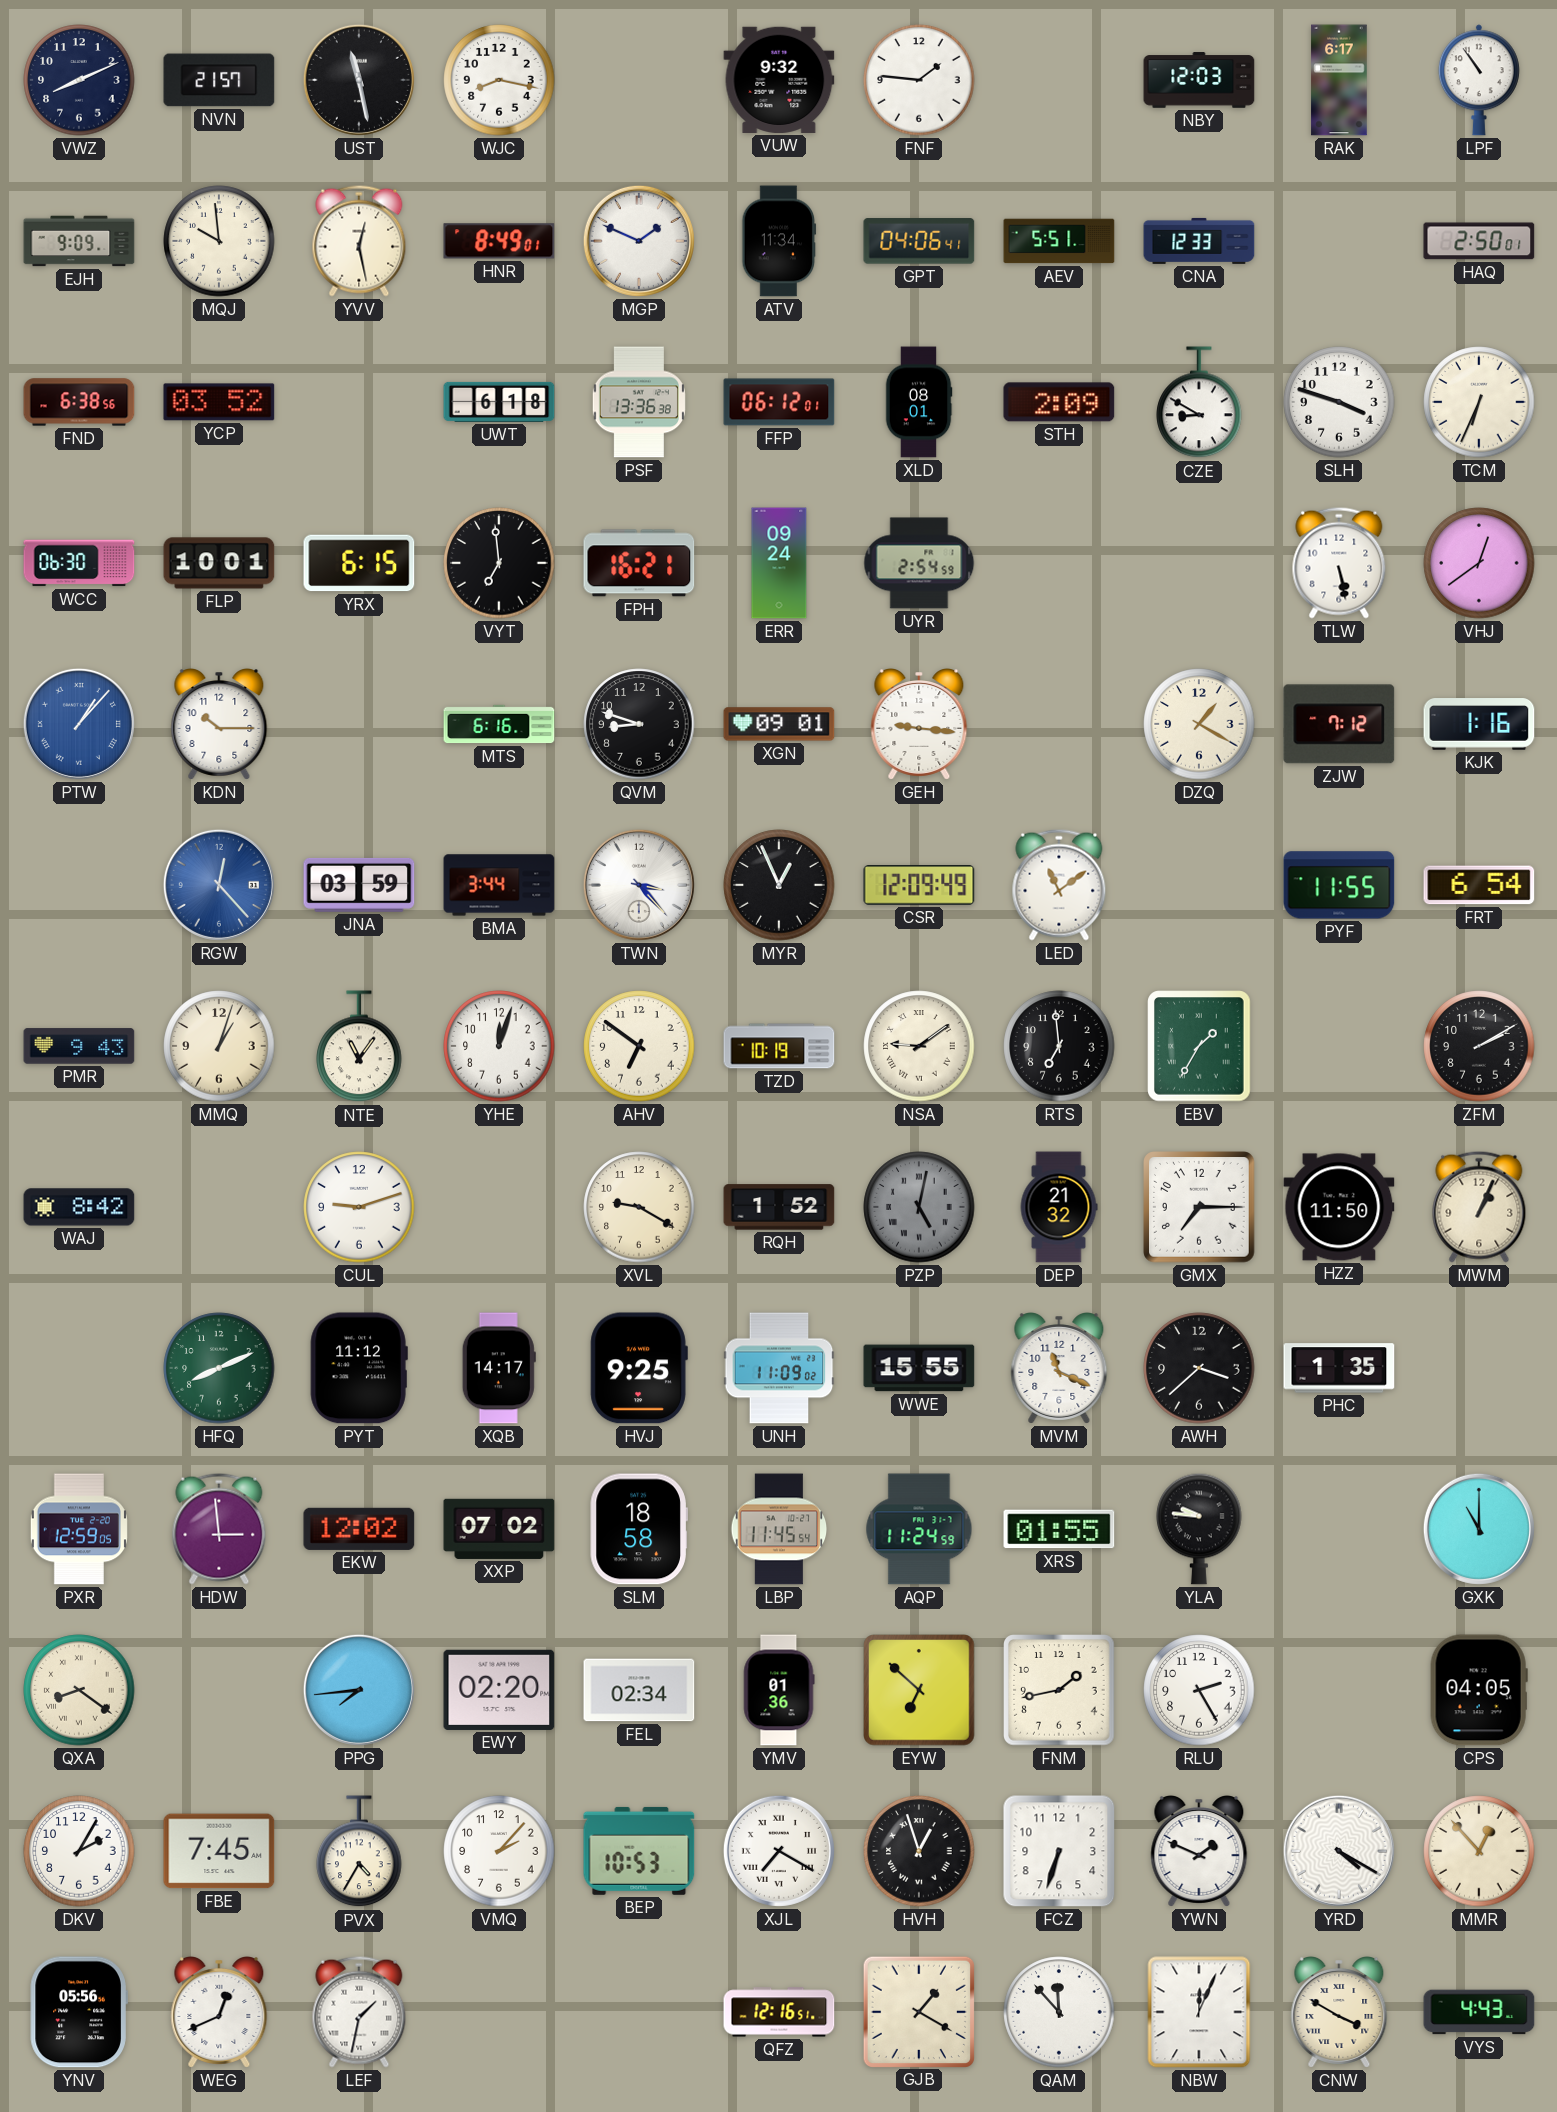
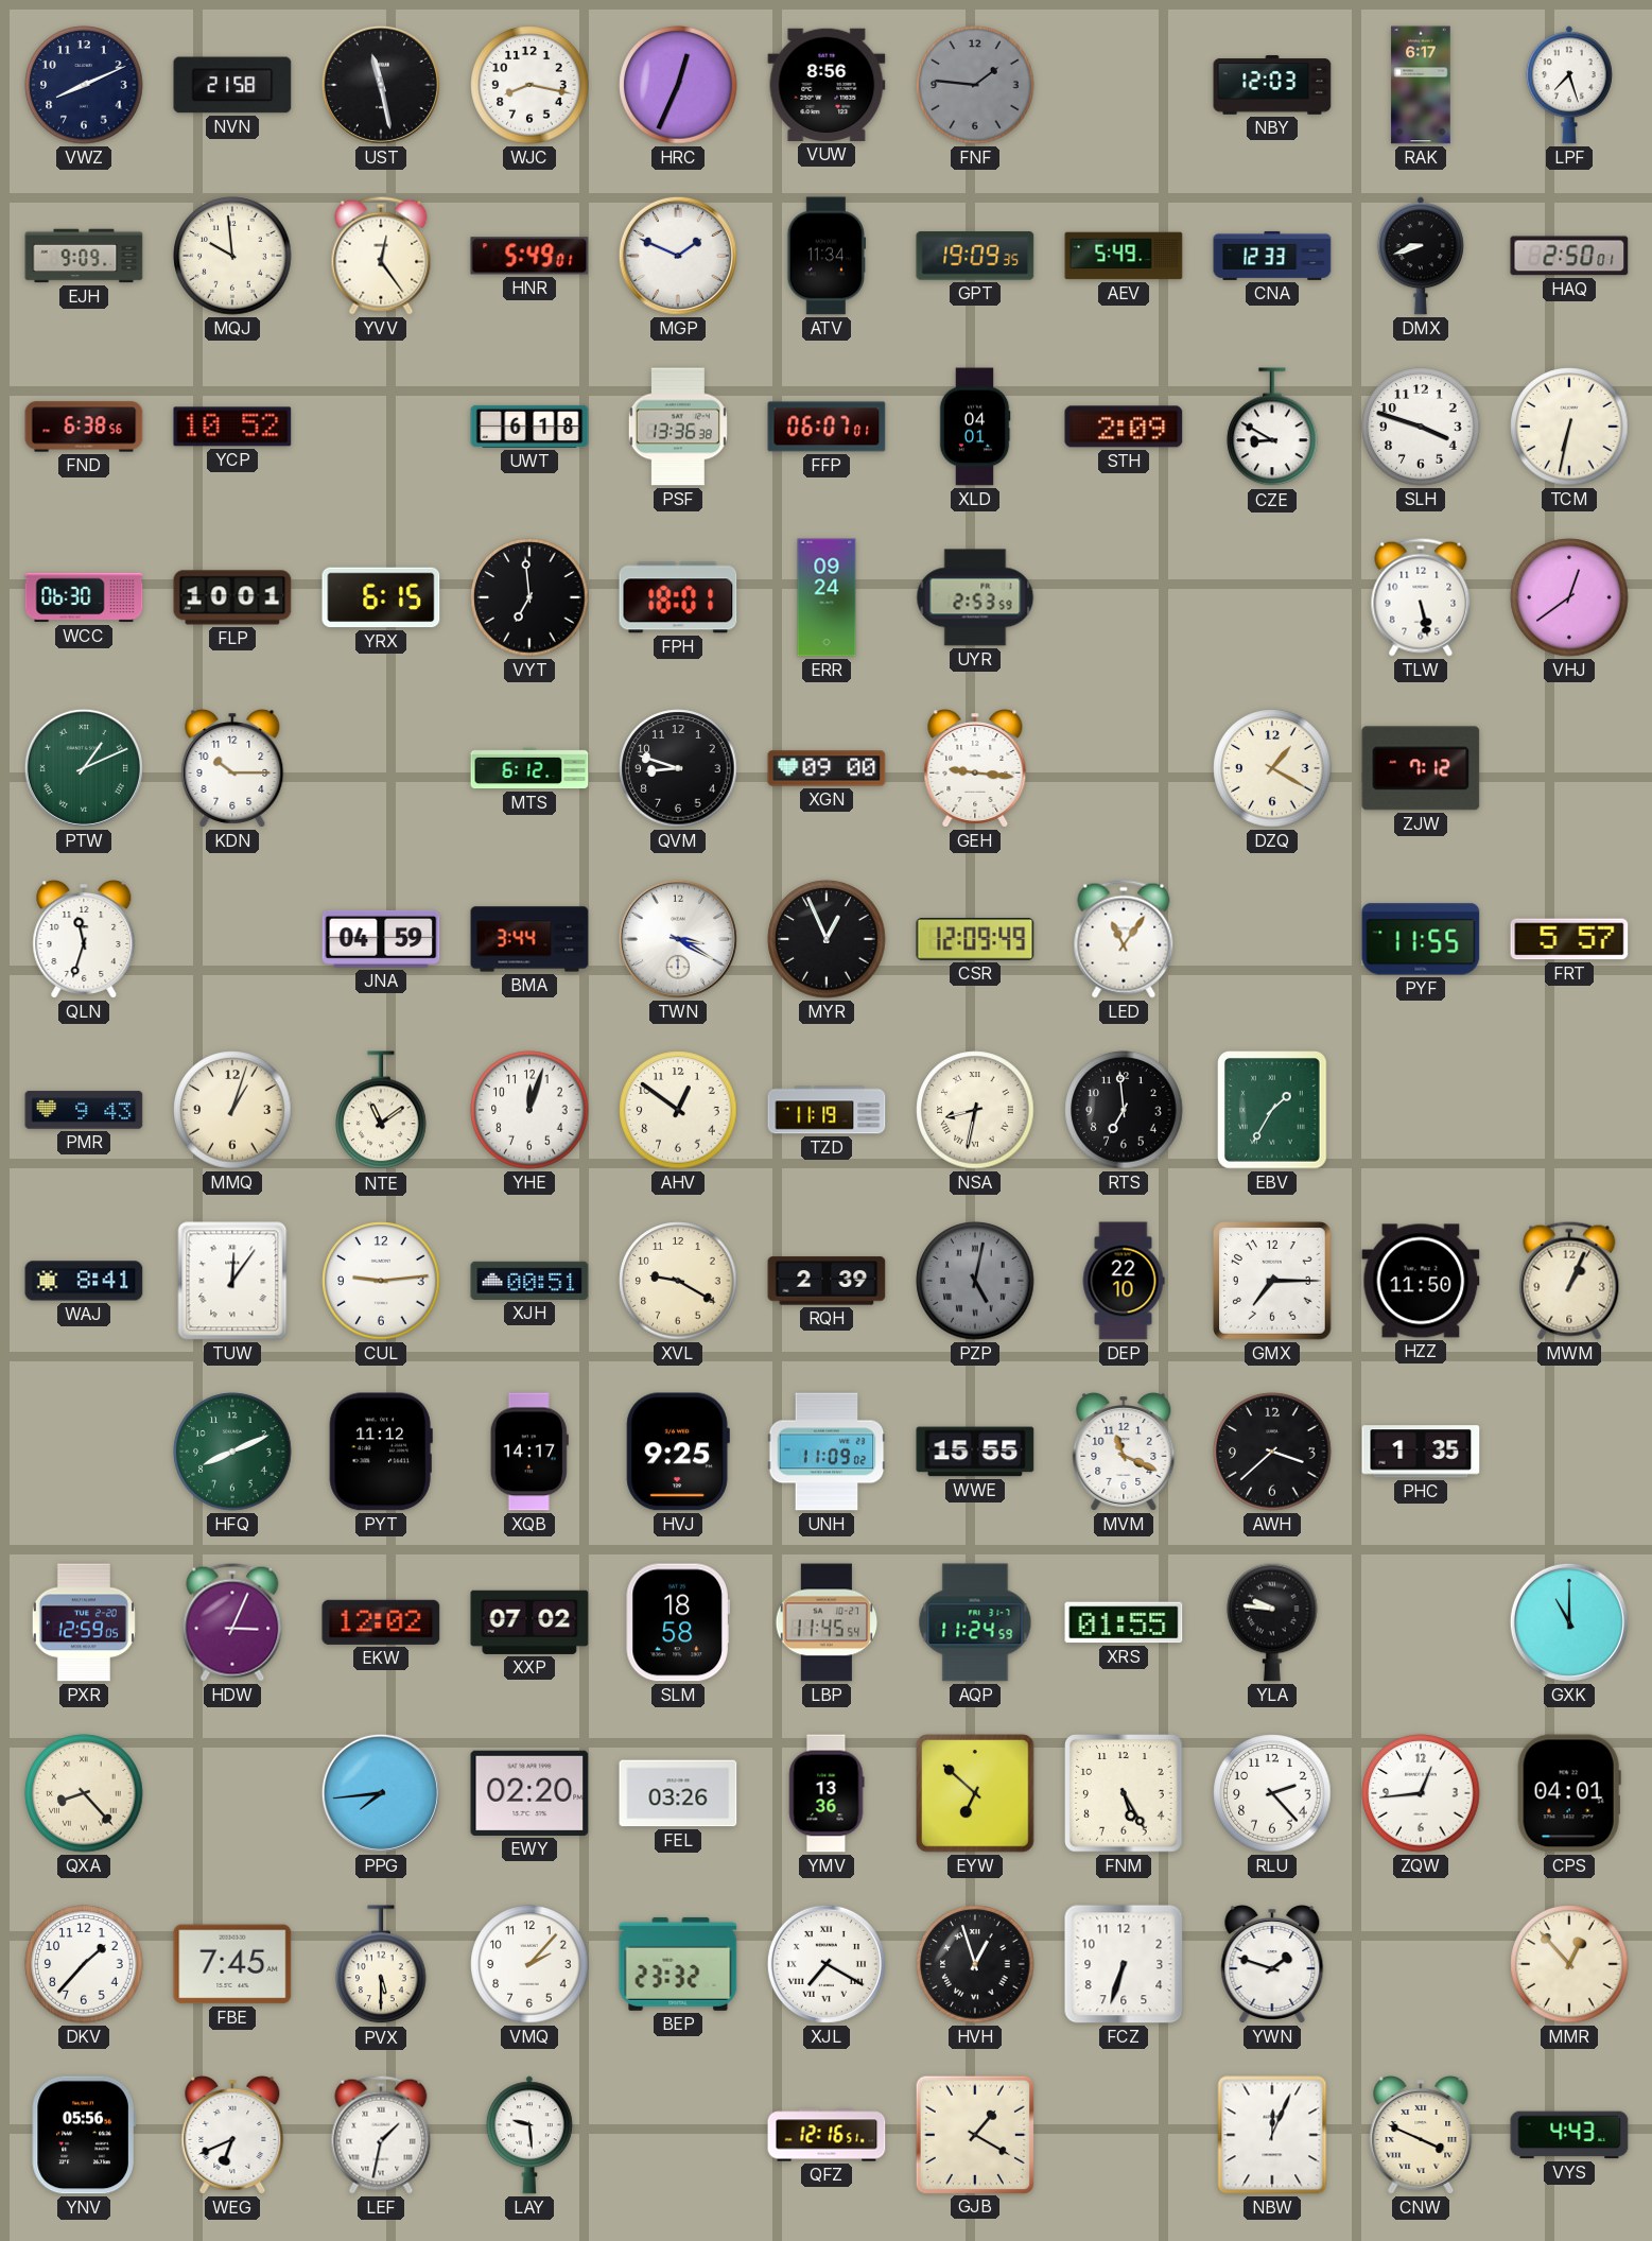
NVN: 21:57 -> 21:58
HRC: none -> 12:34
VUW: 9:32 -> 8:56
FNF dial: white -> grey
LPF: 10:54 -> 7:27
YVV: 12:28 -> 12:24
HNR: 8:49 -> 5:49
GPT: 04:06 -> 19:09
AEV: 5:51 -> 5:49
DMX: none -> 8:42
YCP: 03:52 -> 10:52
FFP: 06:12 -> 06:07
XLD: 08:01 -> 04:01
TCM: 6:34 -> 6:32
FPH: 16:21 -> 18:01
UYR: 2:54 -> 2:53
PTW: 1:07 -> 1:11
PTW dial: blue -> green
MTS: 6:16 -> 6:12
XGN: 09:01 -> 09:00
KJK: 1:16 -> none
QLN: none -> 11:33
RGW: 12:23 -> none
JNA: 03:59 -> 04:59
TWN: 3:23 -> 3:20
LED: 11:09 -> 11:06
FRT: 6:54 -> 5:57
NTE: 11:06 -> 11:09
AHV: 6:51 -> 12:51
TZD: 10:19 -> 11:19
NSA: 9:09 -> 8:32
ZFM: 2:10 -> none
WAJ: 8:42 -> 8:41
TUW: none -> 12:06
CUL: 9:12 -> 9:14
XJH: none -> 00:51
RQH: 1:52 -> 2:39
DEP: 21:32 -> 22:10
HDW: 2:59 -> 3:04
QXA: 8:21 -> 8:23
FEL: 02:34 -> 03:26
YMV: 01:36 -> 13:36
FNM: 1:43 -> 5:25
RLU: 2:25 -> 2:23
ZQW: none -> 12:44
CPS: 04:05 -> 04:01
DKV: 2:05 -> 1:37
PVX: 4:35 -> 5:30
BEP: 10:53 -> 23:32
YWN: 1:49 -> 1:48
YRD: 4:20 -> none
WEG: 12:41 -> 6:41
LAY: none -> 9:29
QAM: 11:53 -> none
CNW: 3:50 -> 3:49
